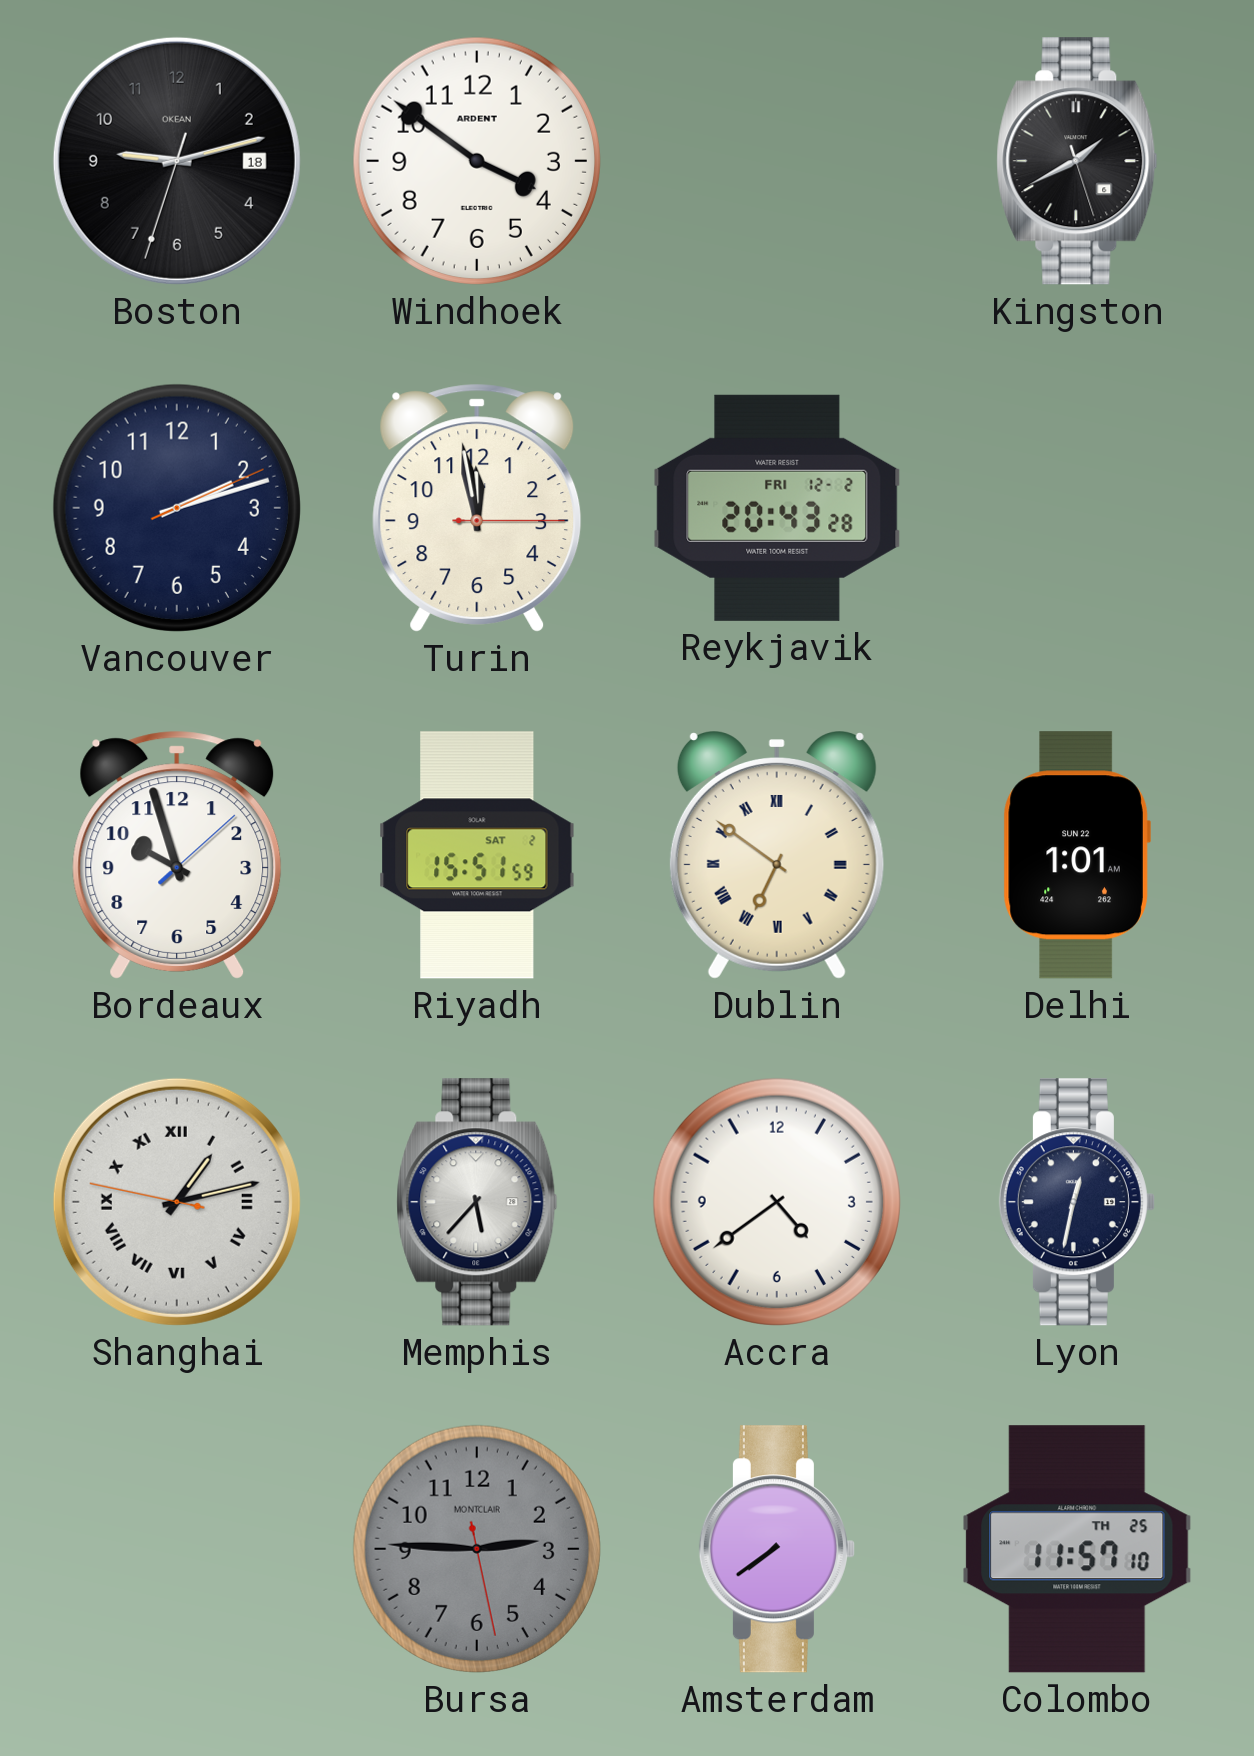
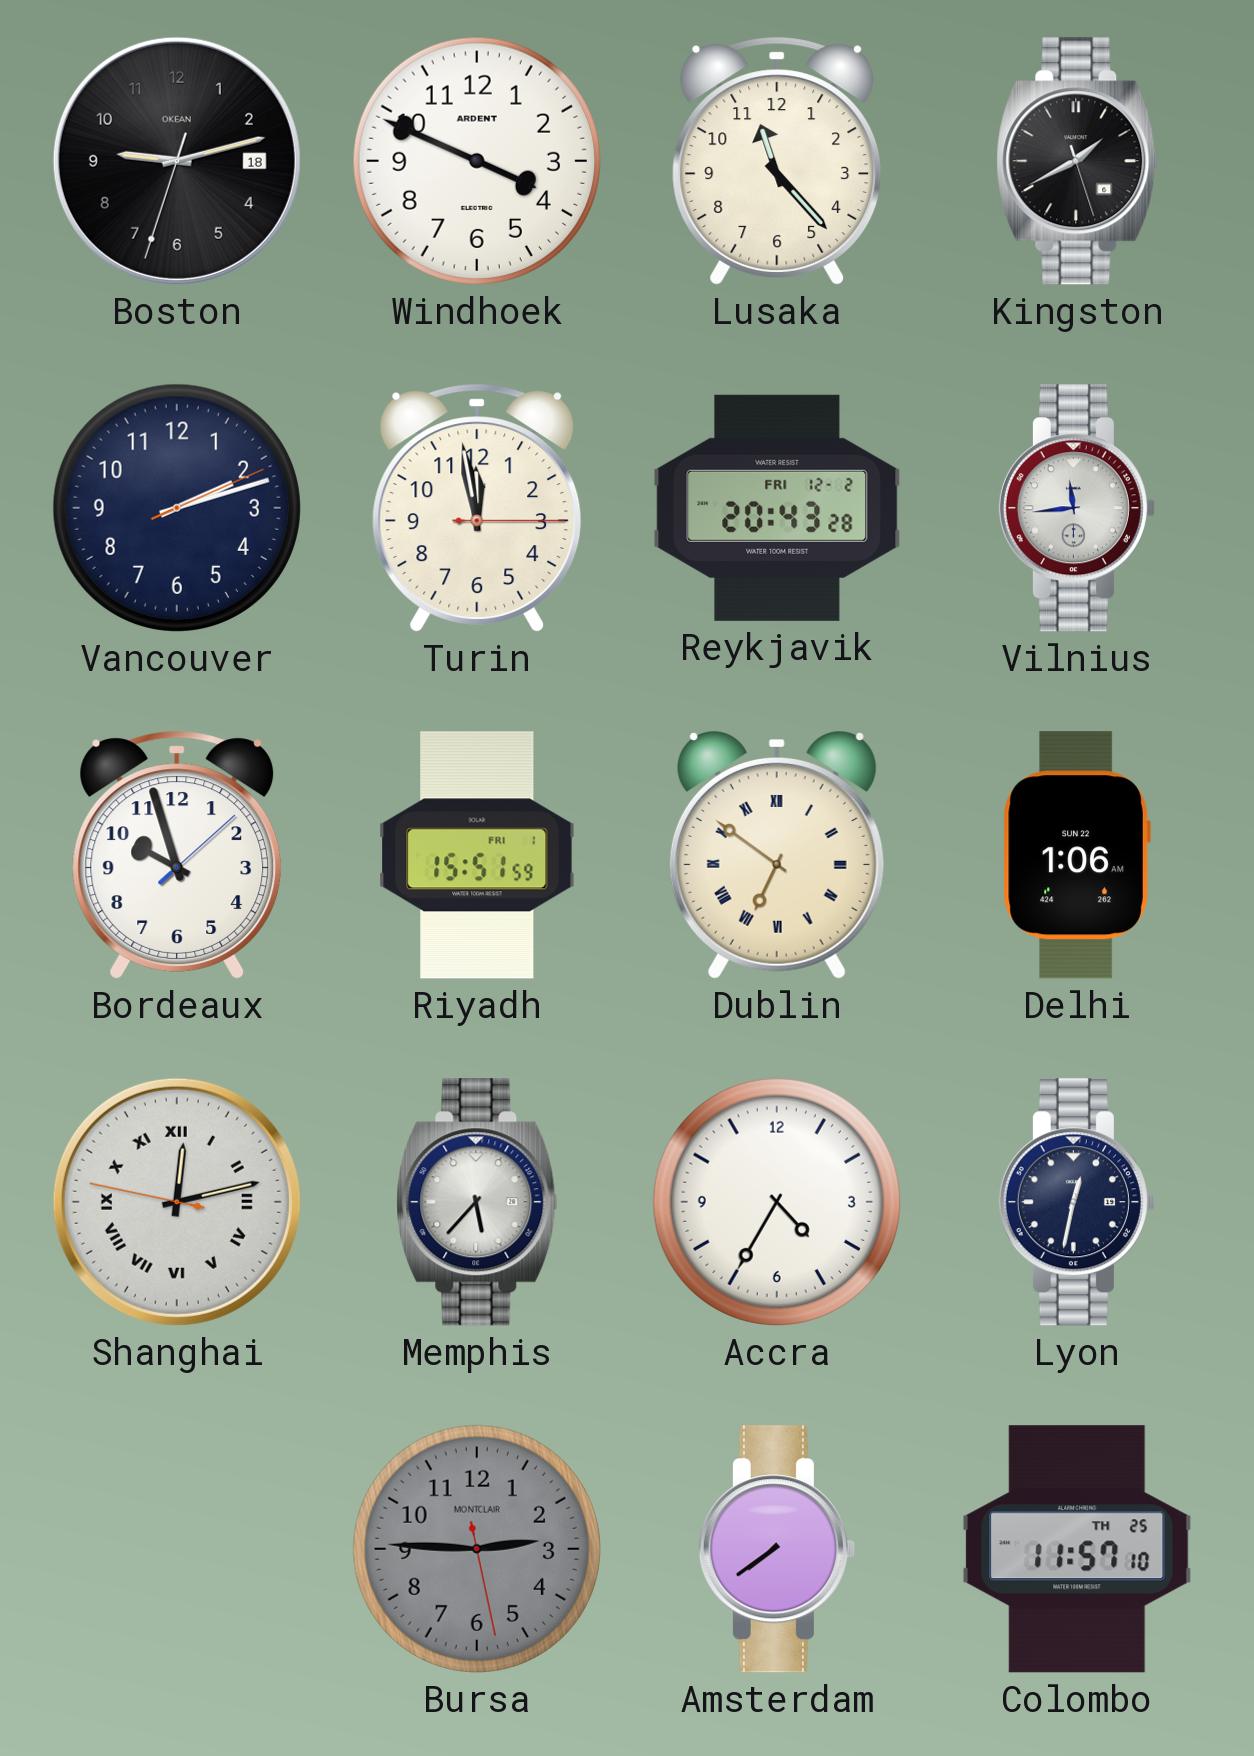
Windhoek: 3:51 -> 3:49
Lusaka: none -> 11:23
Vilnius: none -> 11:44
Riyadh date: SAT 2 -> FRI 1
Delhi: 1:01 -> 1:06
Shanghai: 1:12 -> 12:12
Accra: 4:39 -> 4:35
